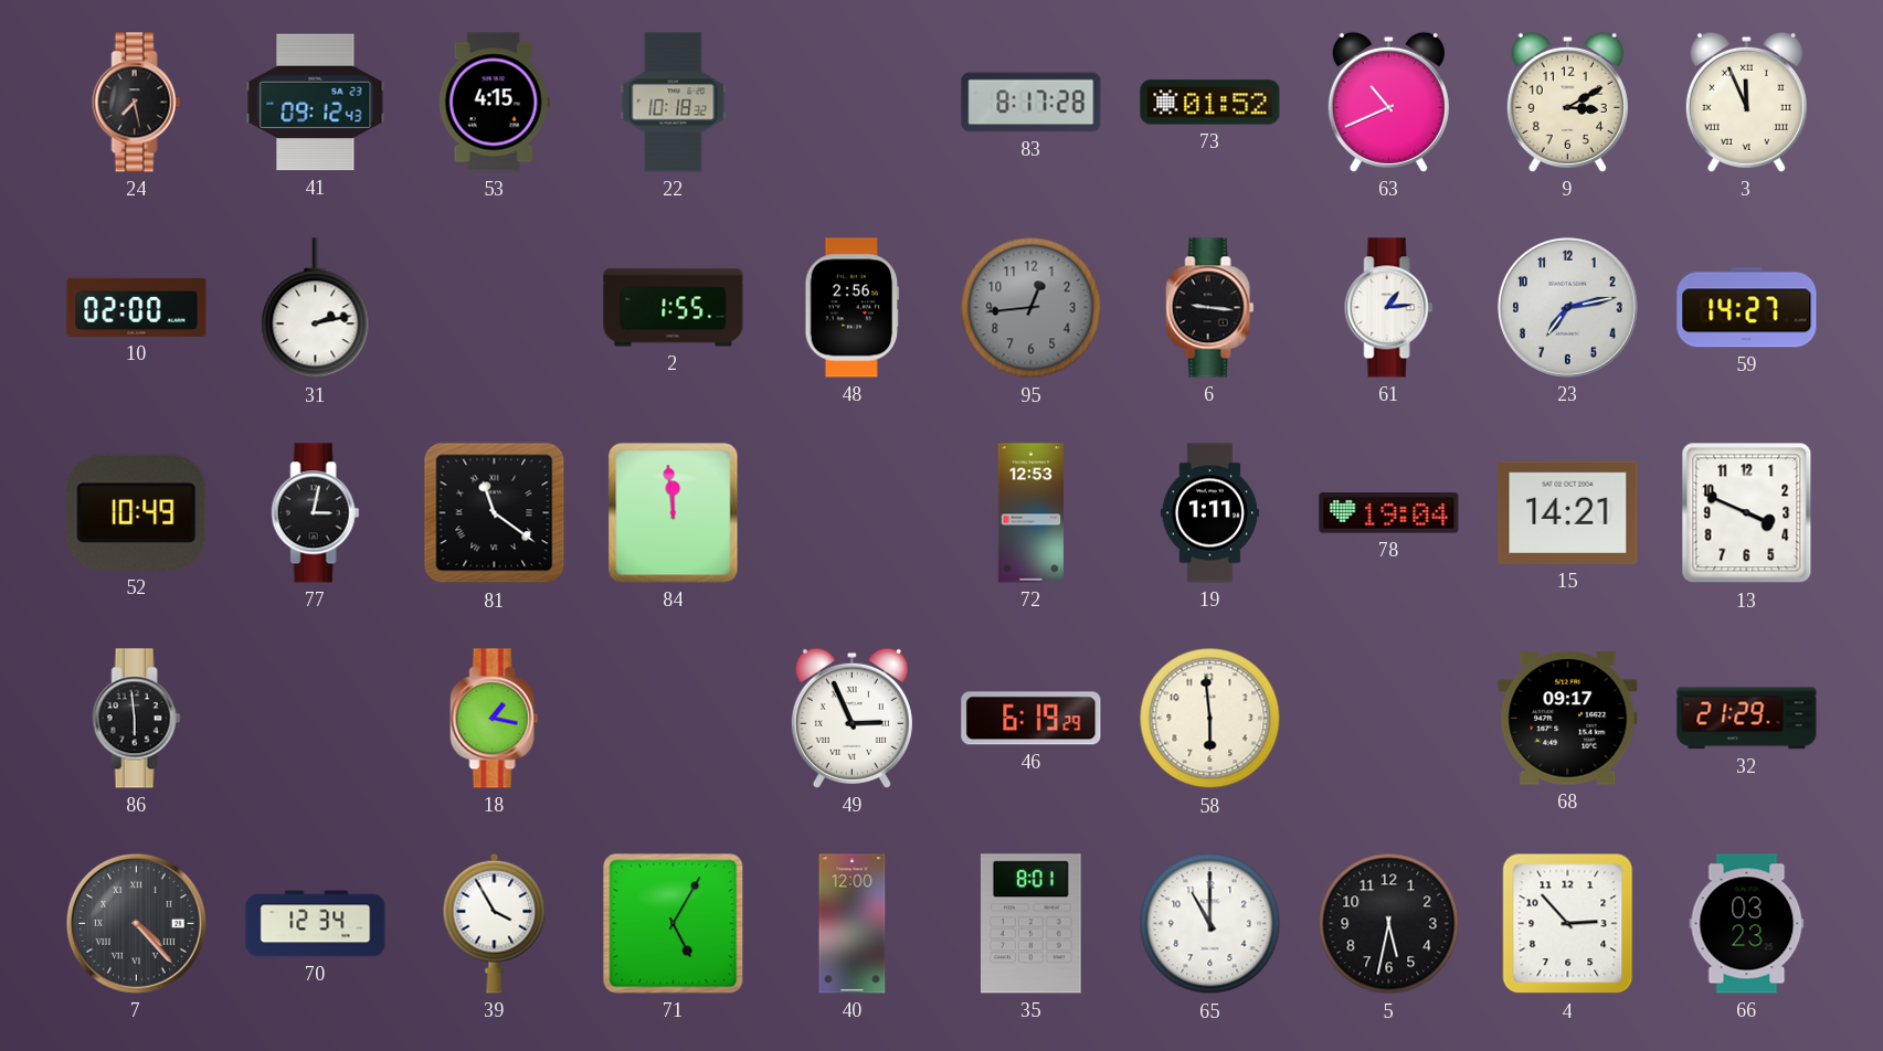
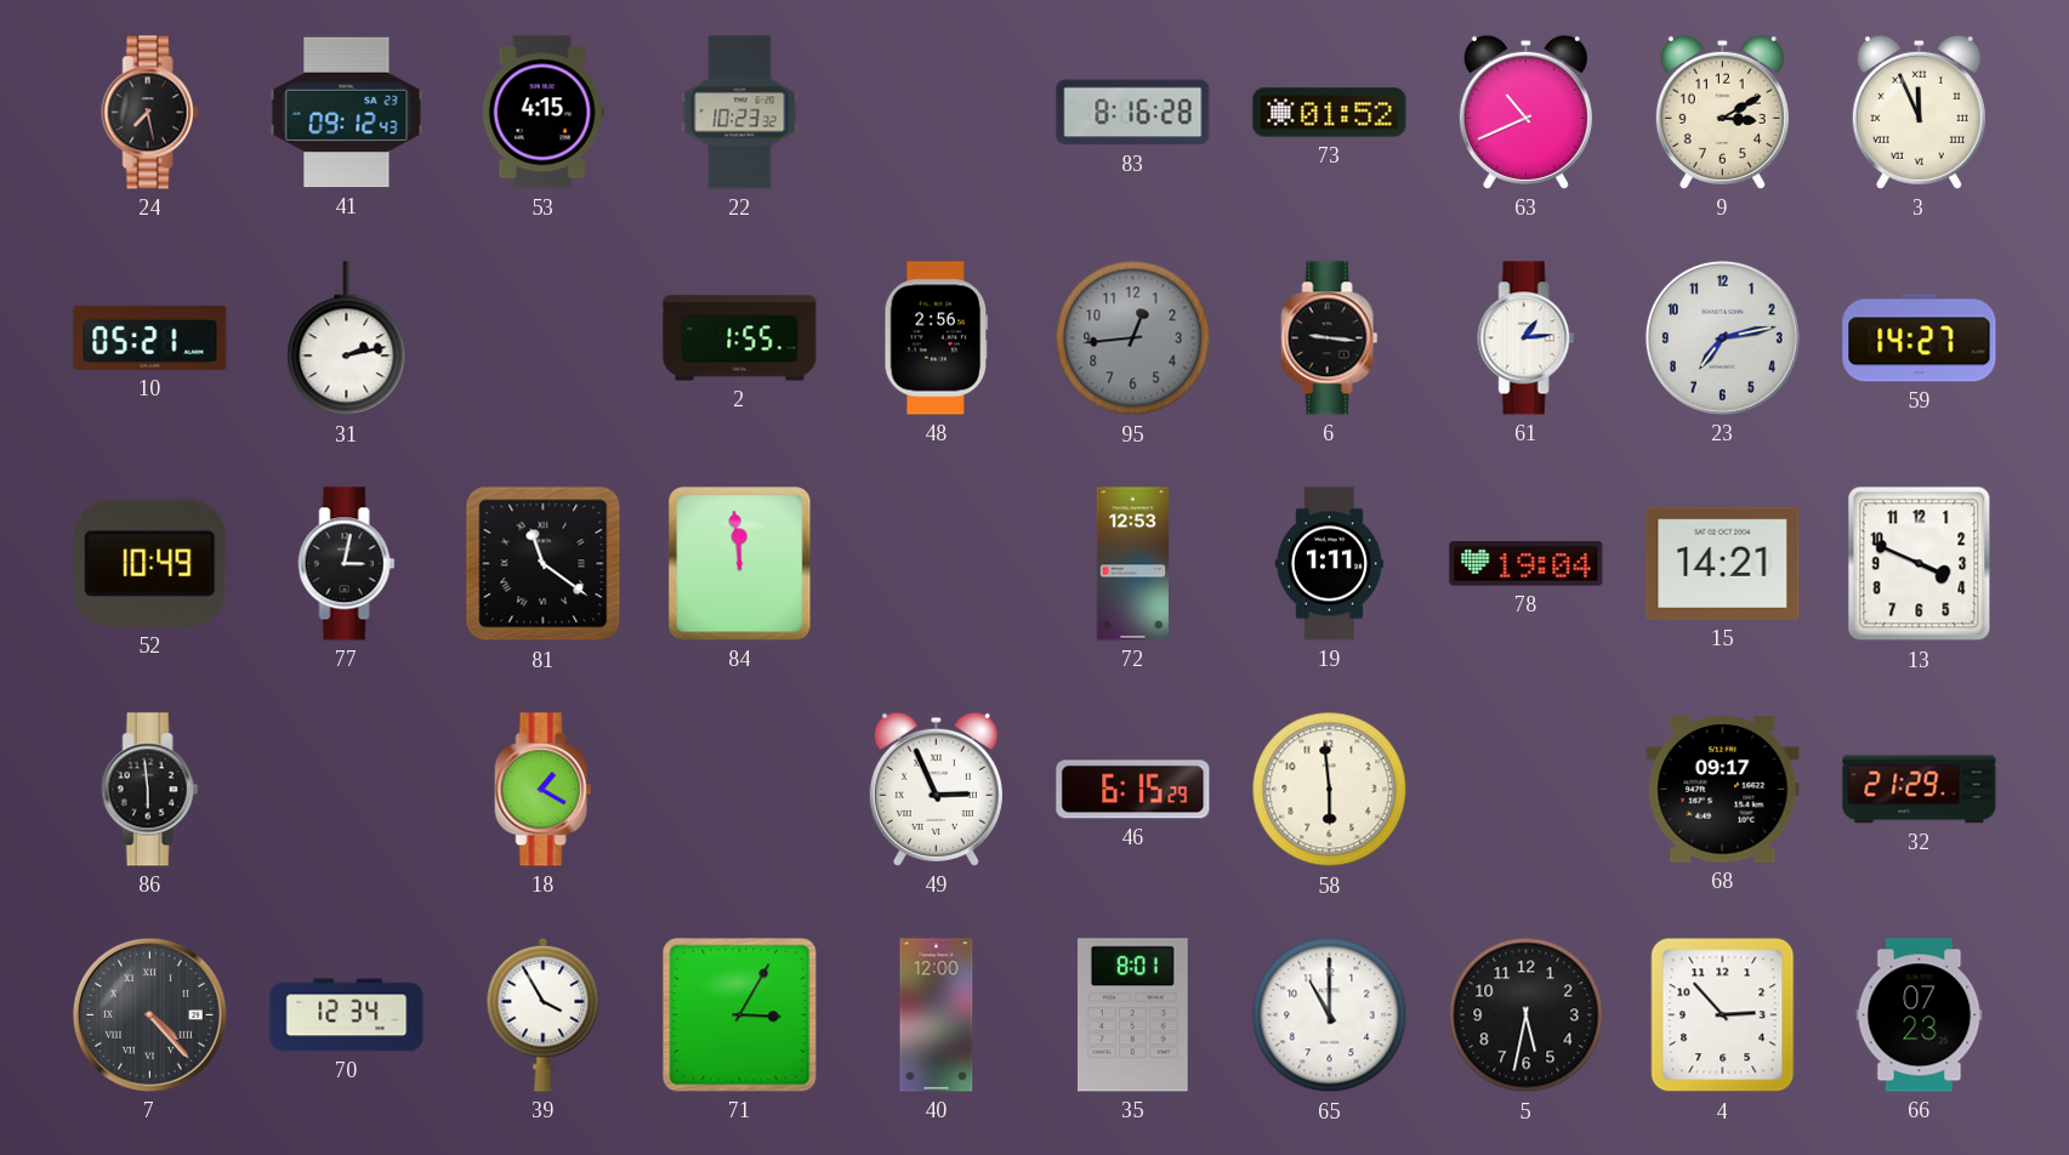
22: 10:18 -> 10:23
83: 8:17 -> 8:16
10: 02:00 -> 05:21
18: 1:17 -> 1:20
46: 6:19 -> 6:15
71: 5:05 -> 3:05
66: 03:23 -> 07:23
